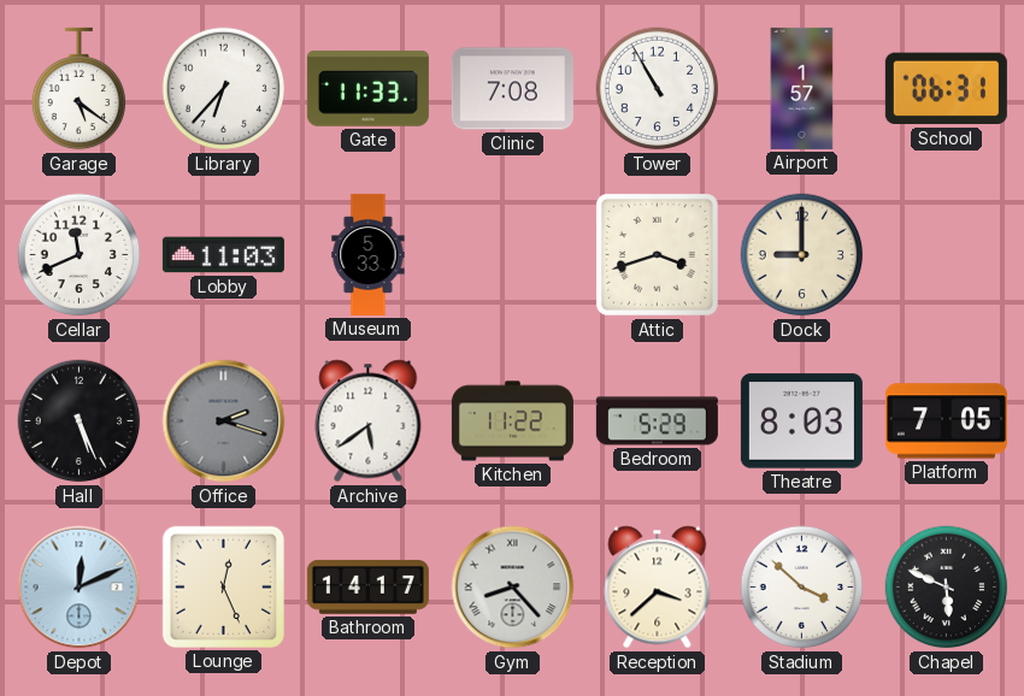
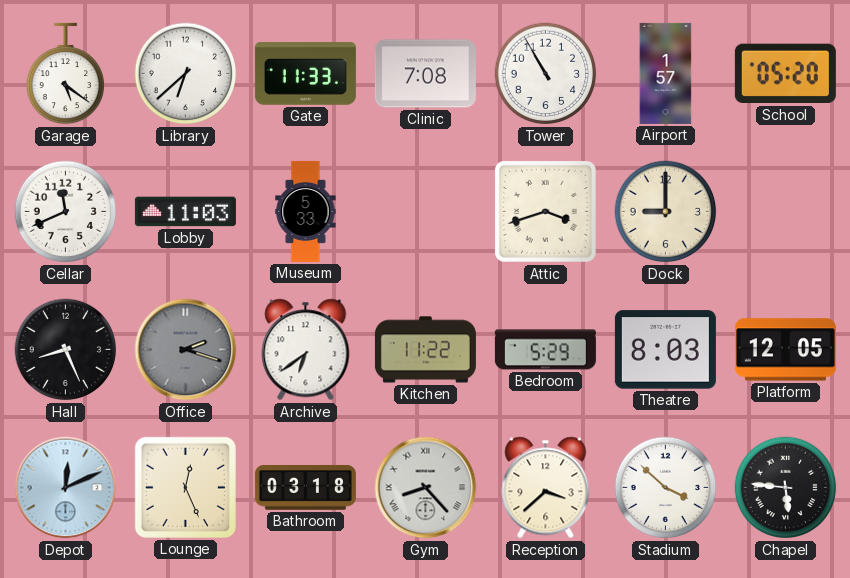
Library: 6:37 -> 6:38
School: 06:31 -> 05:20
Hall: 5:26 -> 8:26
Archive: 5:39 -> 6:39
Platform: 7:05 -> 12:05
Bathroom: 14:17 -> 03:18
Chapel: 5:49 -> 5:46
